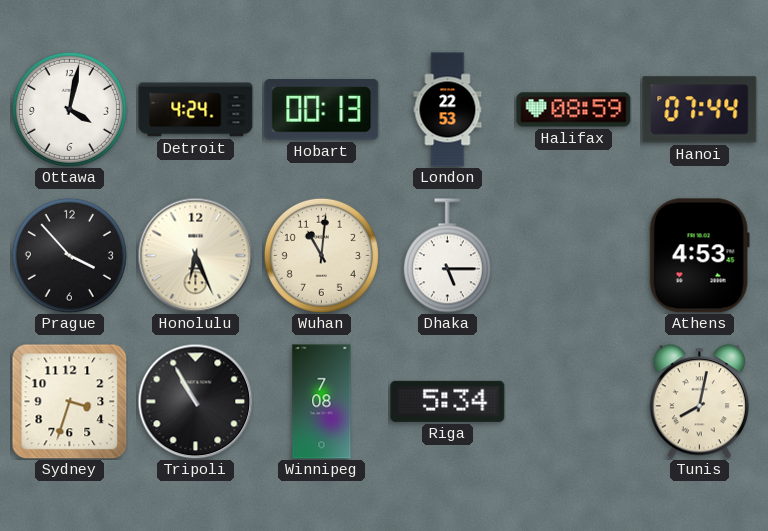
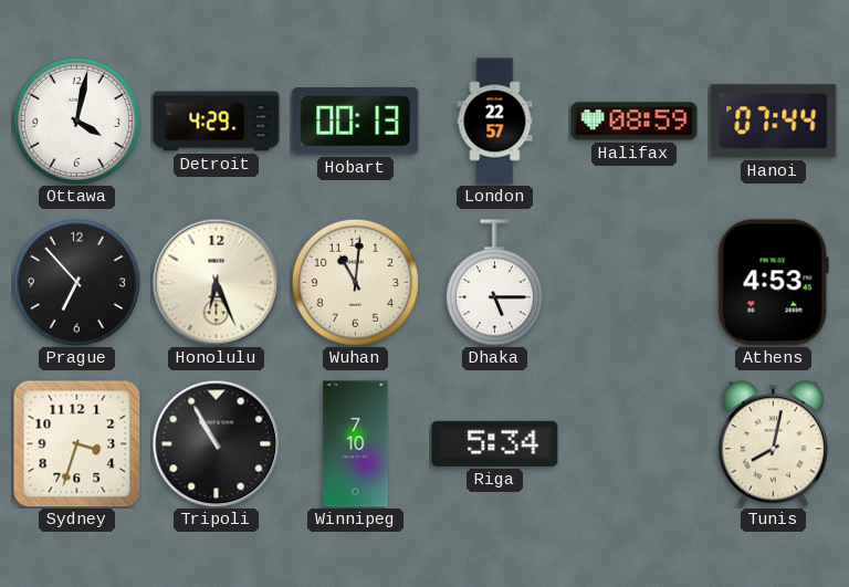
Detroit: 4:24 -> 4:29
London: 22:53 -> 22:57
Prague: 3:53 -> 6:53
Winnipeg: 7:08 -> 7:10
